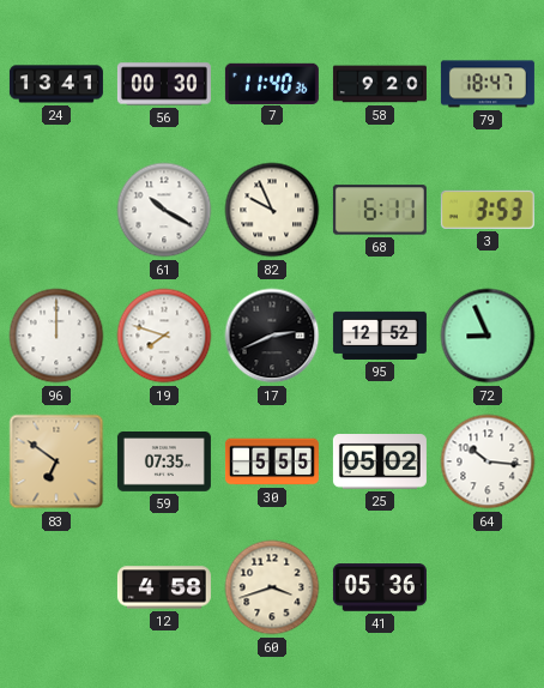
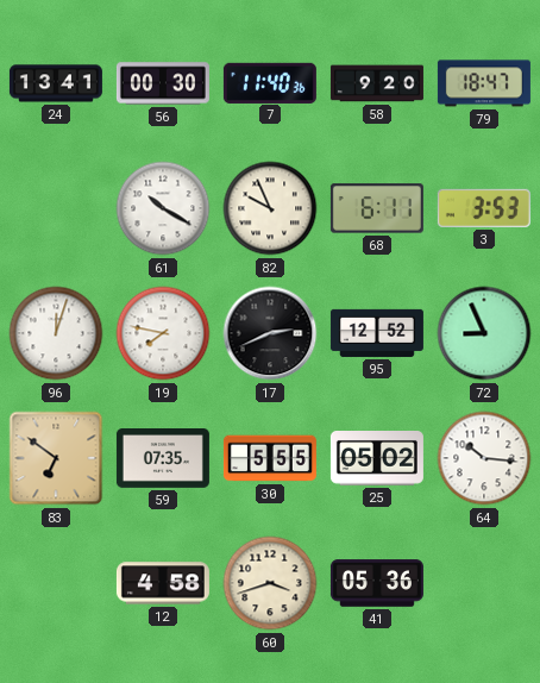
96: 12:00 -> 12:03
19: 7:48 -> 7:47
